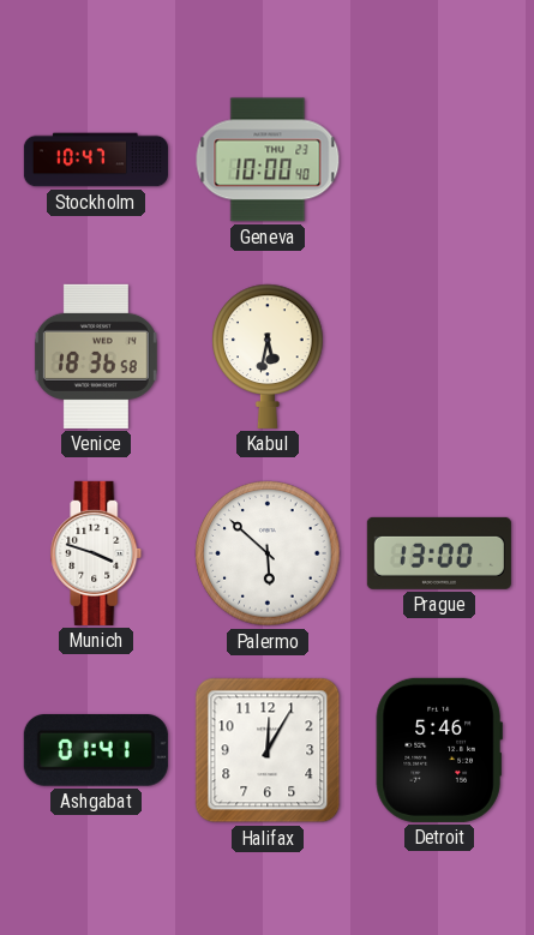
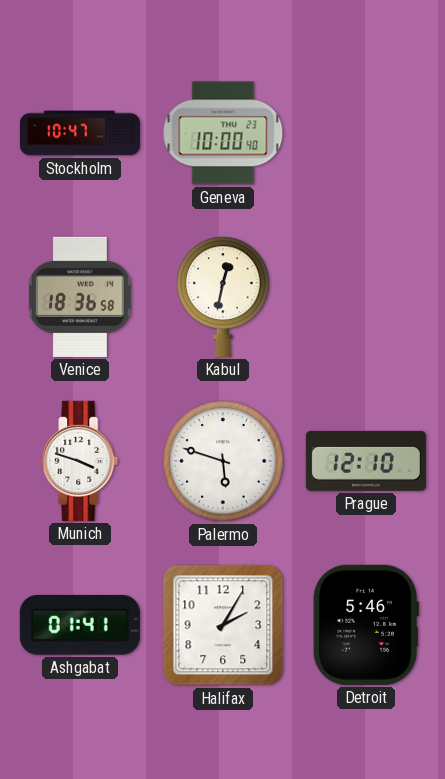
Kabul: 5:32 -> 12:32
Palermo: 5:52 -> 5:48
Prague: 13:00 -> 12:10
Halifax: 12:05 -> 2:05
